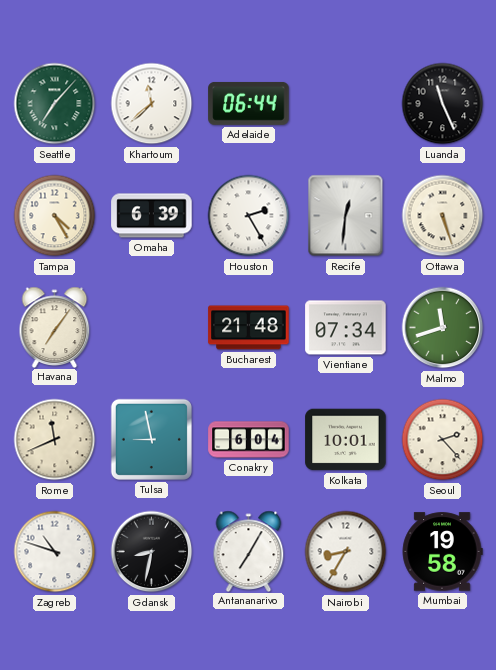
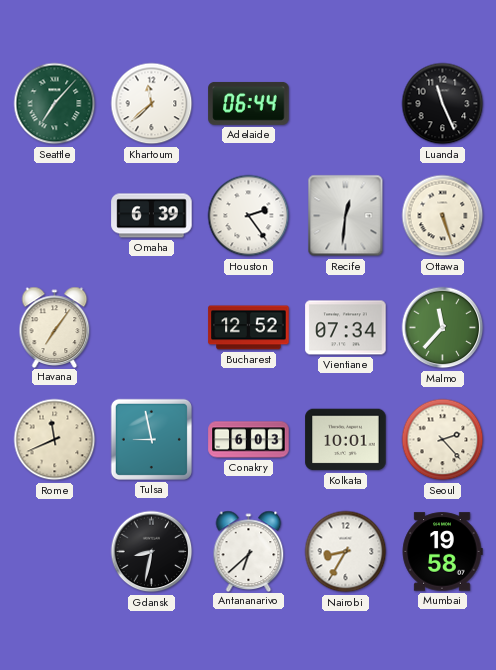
Tampa: 4:25 -> none
Houston: 2:25 -> 2:24
Bucharest: 21:48 -> 12:52
Malmo: 11:42 -> 11:37
Conakry: 6:04 -> 6:03
Zagreb: 10:48 -> none
Antananarivo: 7:05 -> 6:38
